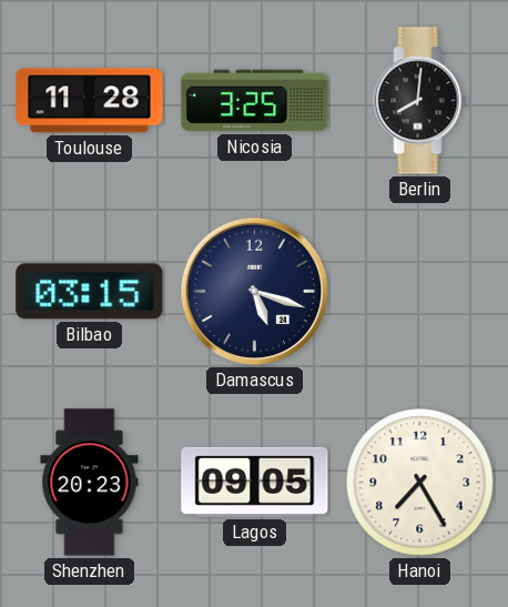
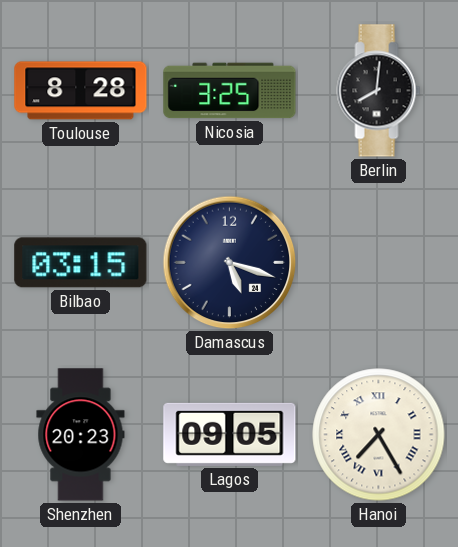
Toulouse: 11:28 -> 8:28
Hanoi numerals: Arabic -> Roman
